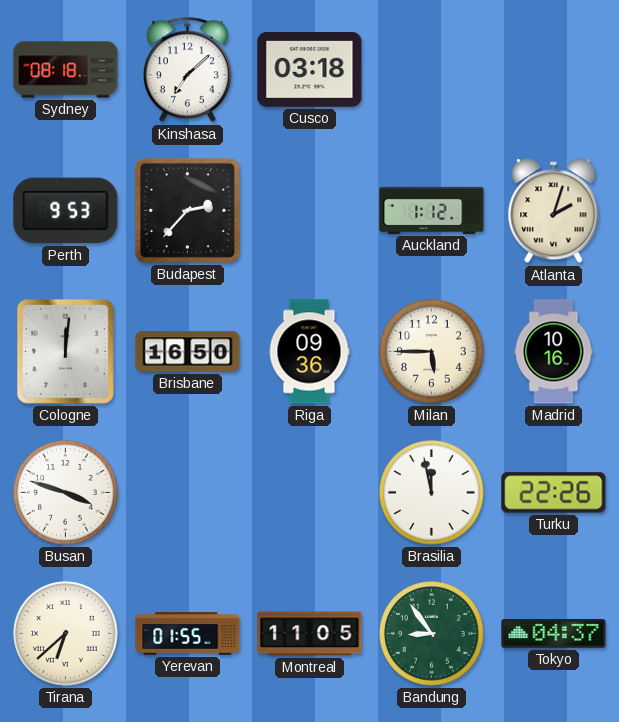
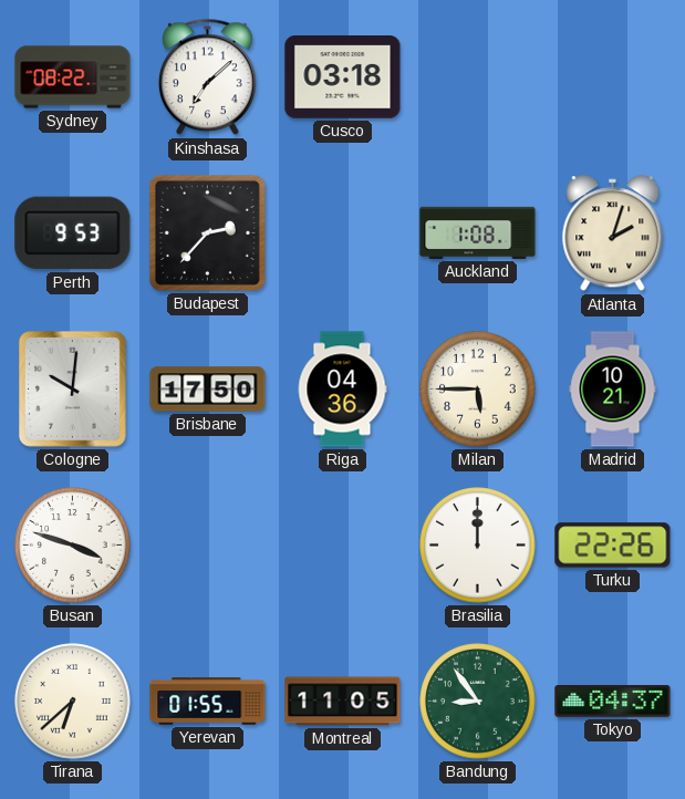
Sydney: 08:18 -> 08:22
Auckland: 1:12 -> 1:08
Cologne: 12:01 -> 10:01
Brisbane: 16:50 -> 17:50
Riga: 09:36 -> 04:36
Madrid: 10:16 -> 10:21
Brasilia: 11:58 -> 12:00
